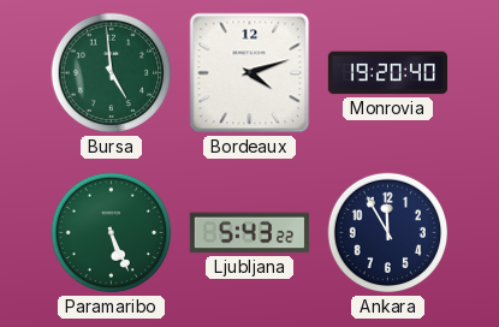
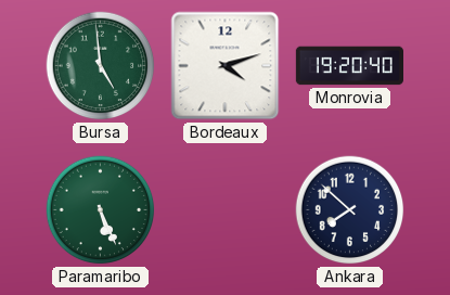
Ljubljana: 5:43 -> none
Ankara: 11:55 -> 7:52
